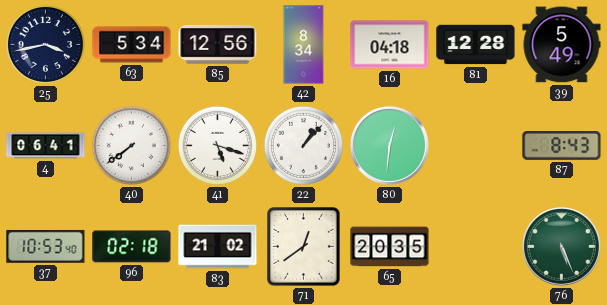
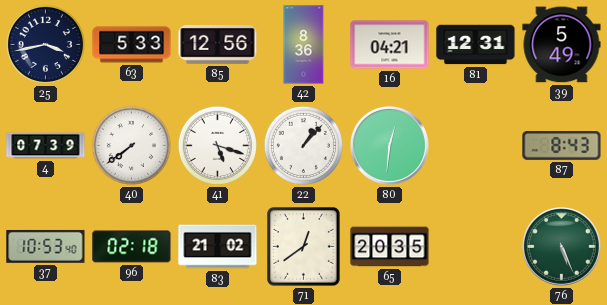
63: 5:34 -> 5:33
42: 8:34 -> 8:36
16: 04:18 -> 04:21
81: 12:28 -> 12:31
4: 06:41 -> 07:39
